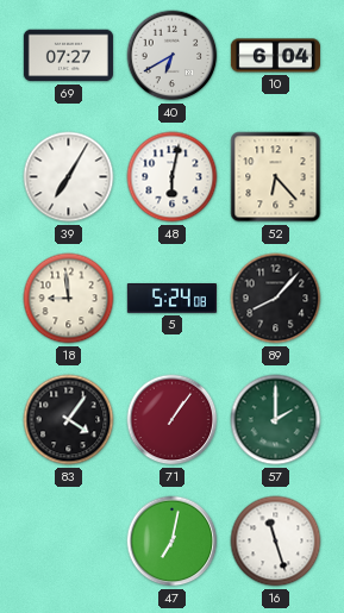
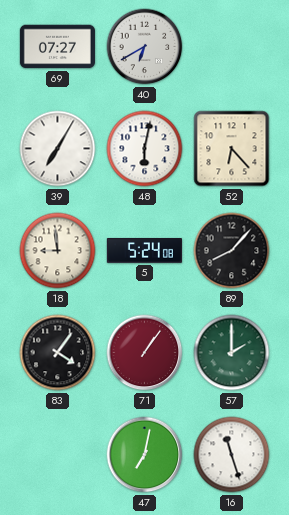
10: 6:04 -> none
